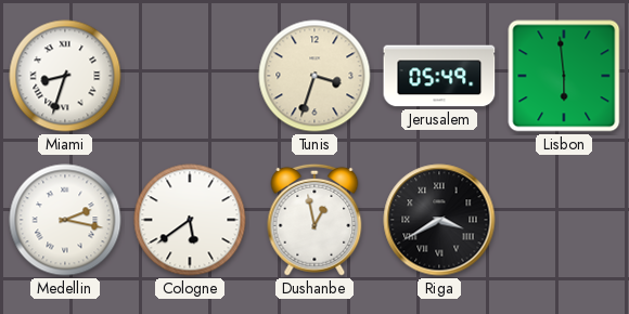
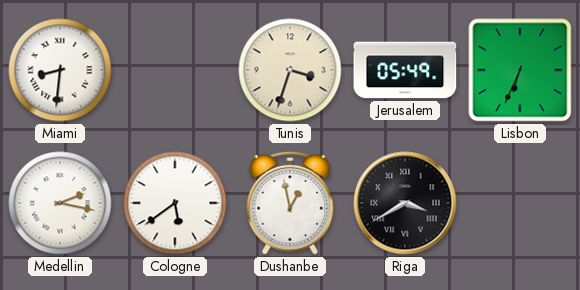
Miami: 8:33 -> 8:31
Lisbon: 5:59 -> 6:34
